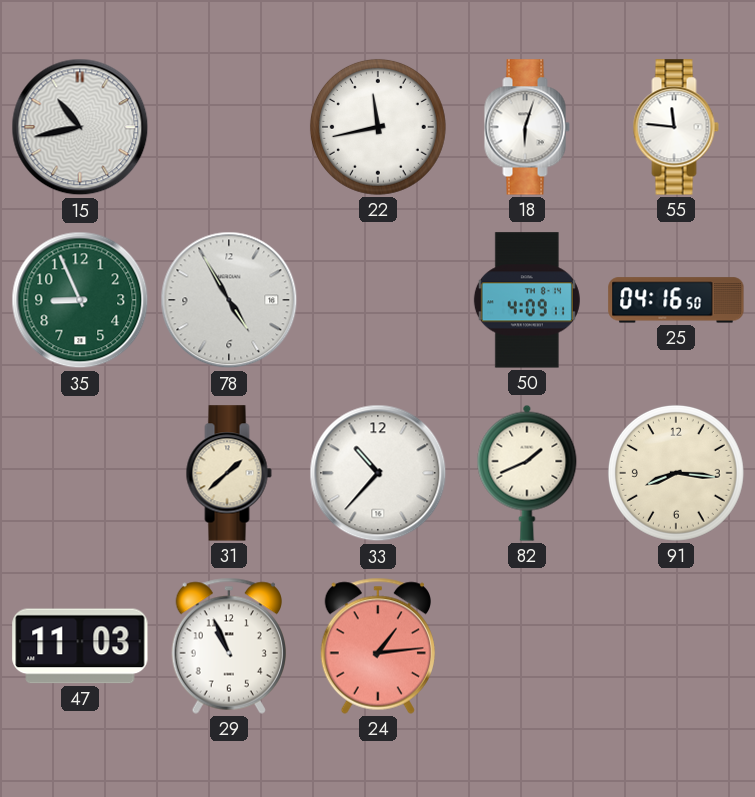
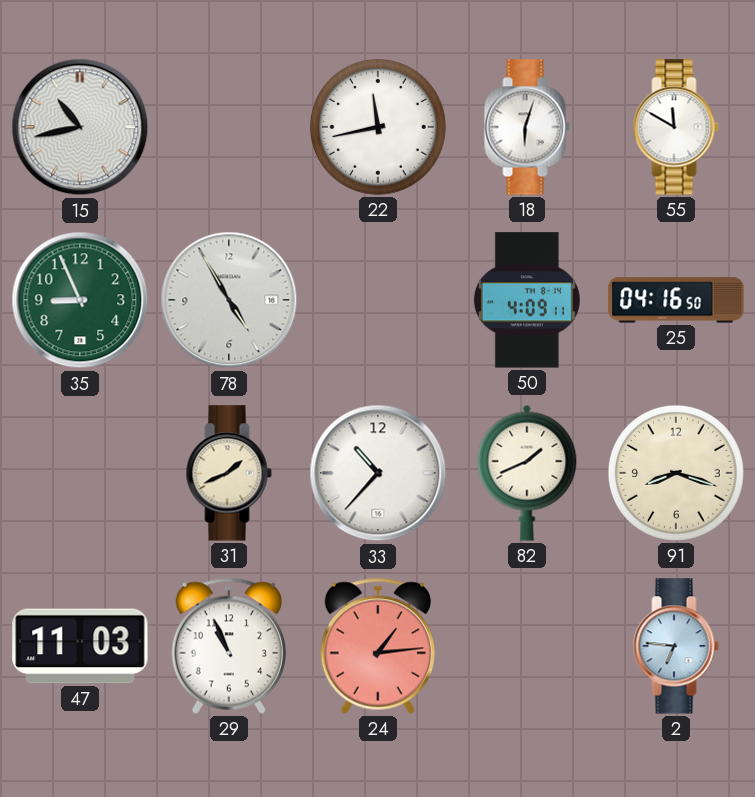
55: 11:46 -> 11:50
31: 1:38 -> 1:41
91: 8:16 -> 8:18
2: none -> 6:46
